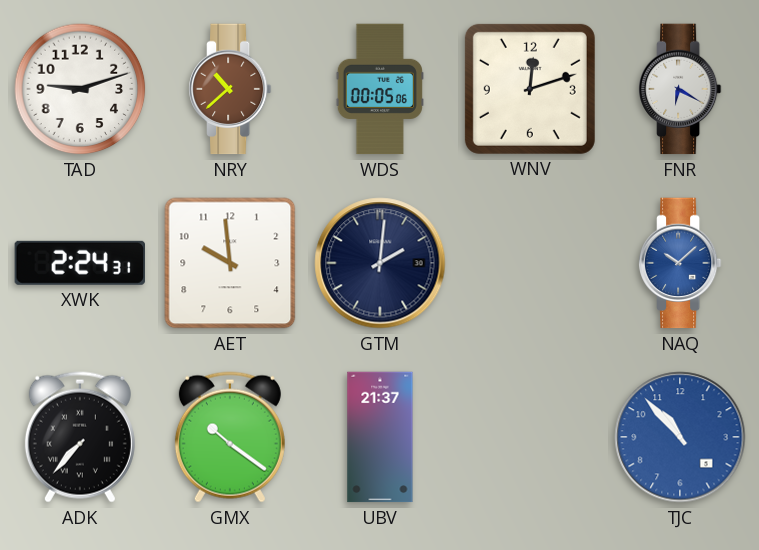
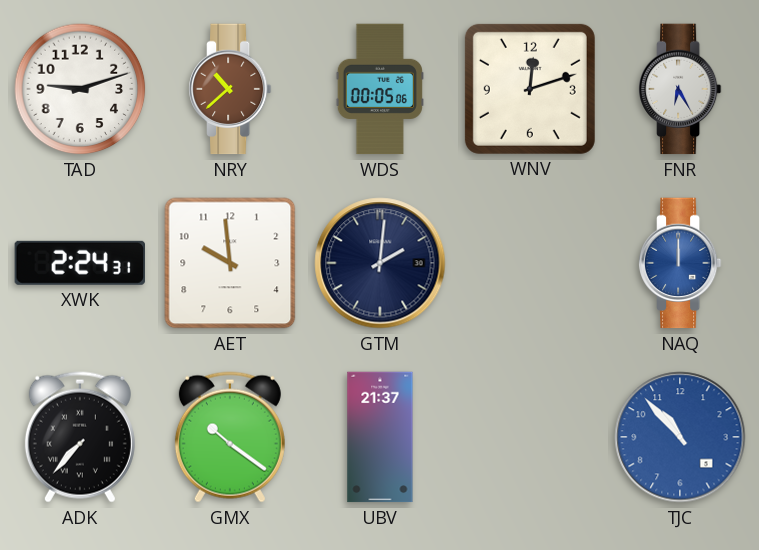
FNR: 6:20 -> 6:25
NAQ: 10:08 -> 12:00
